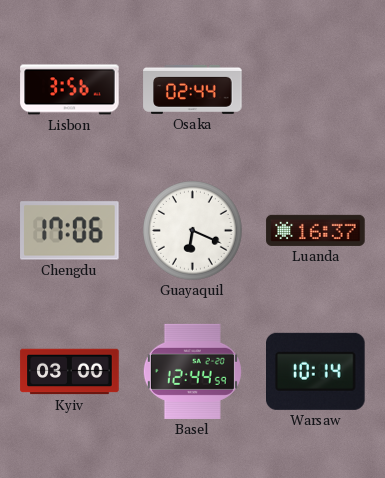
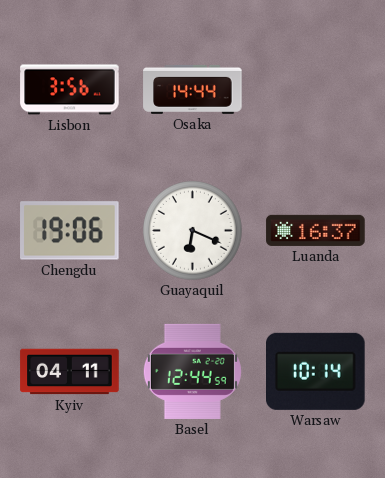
Osaka: 02:44 -> 14:44
Chengdu: 17:06 -> 19:06
Kyiv: 03:00 -> 04:11
